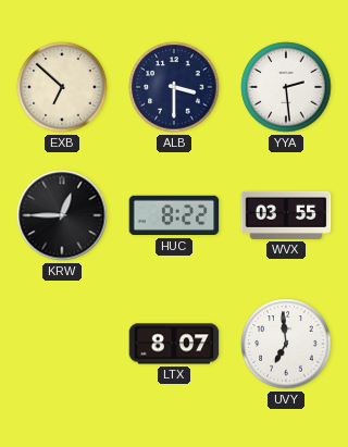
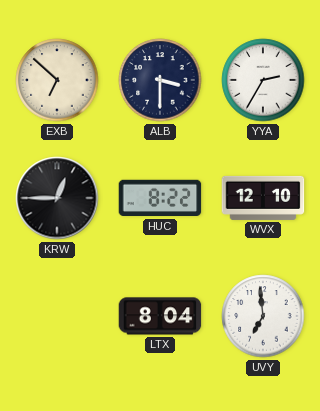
YYA: 2:29 -> 2:35
WVX: 03:55 -> 12:10
LTX: 8:07 -> 8:04
